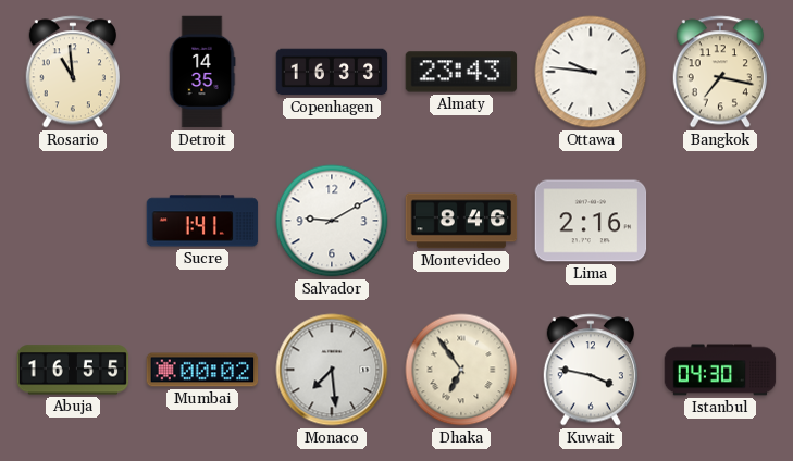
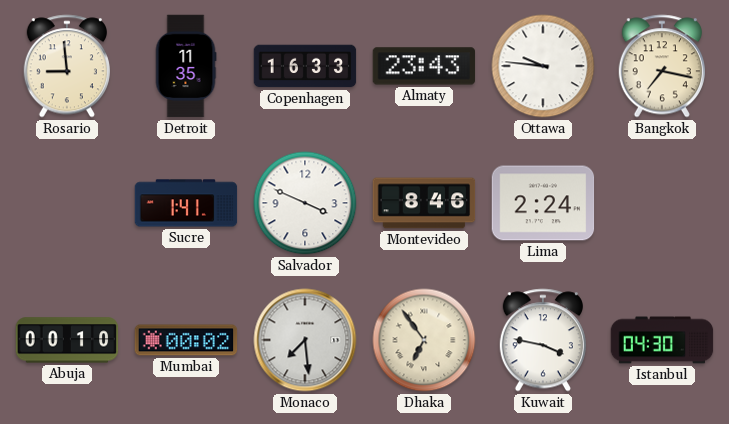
Rosario: 10:59 -> 8:59
Detroit: 14:35 -> 11:35
Salvador: 9:10 -> 3:49
Lima: 2:16 -> 2:24
Abuja: 16:55 -> 00:10
